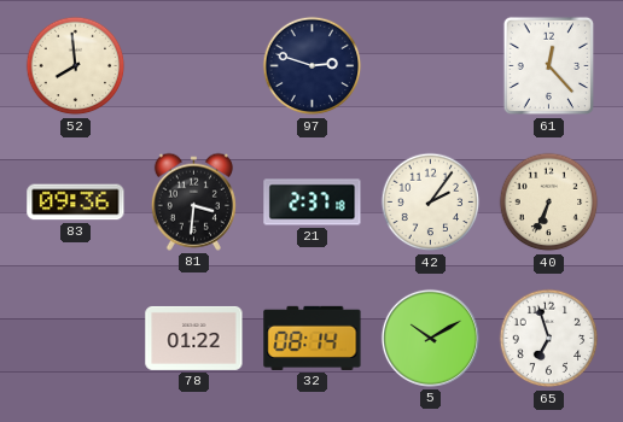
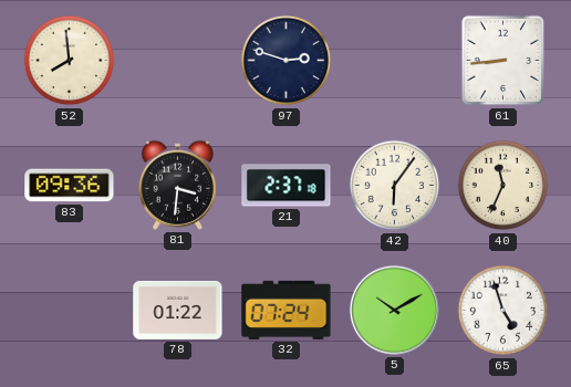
61: 12:23 -> 8:44
42: 2:06 -> 6:06
40: 6:34 -> 11:34
32: 08:14 -> 07:24
65: 6:57 -> 4:57
